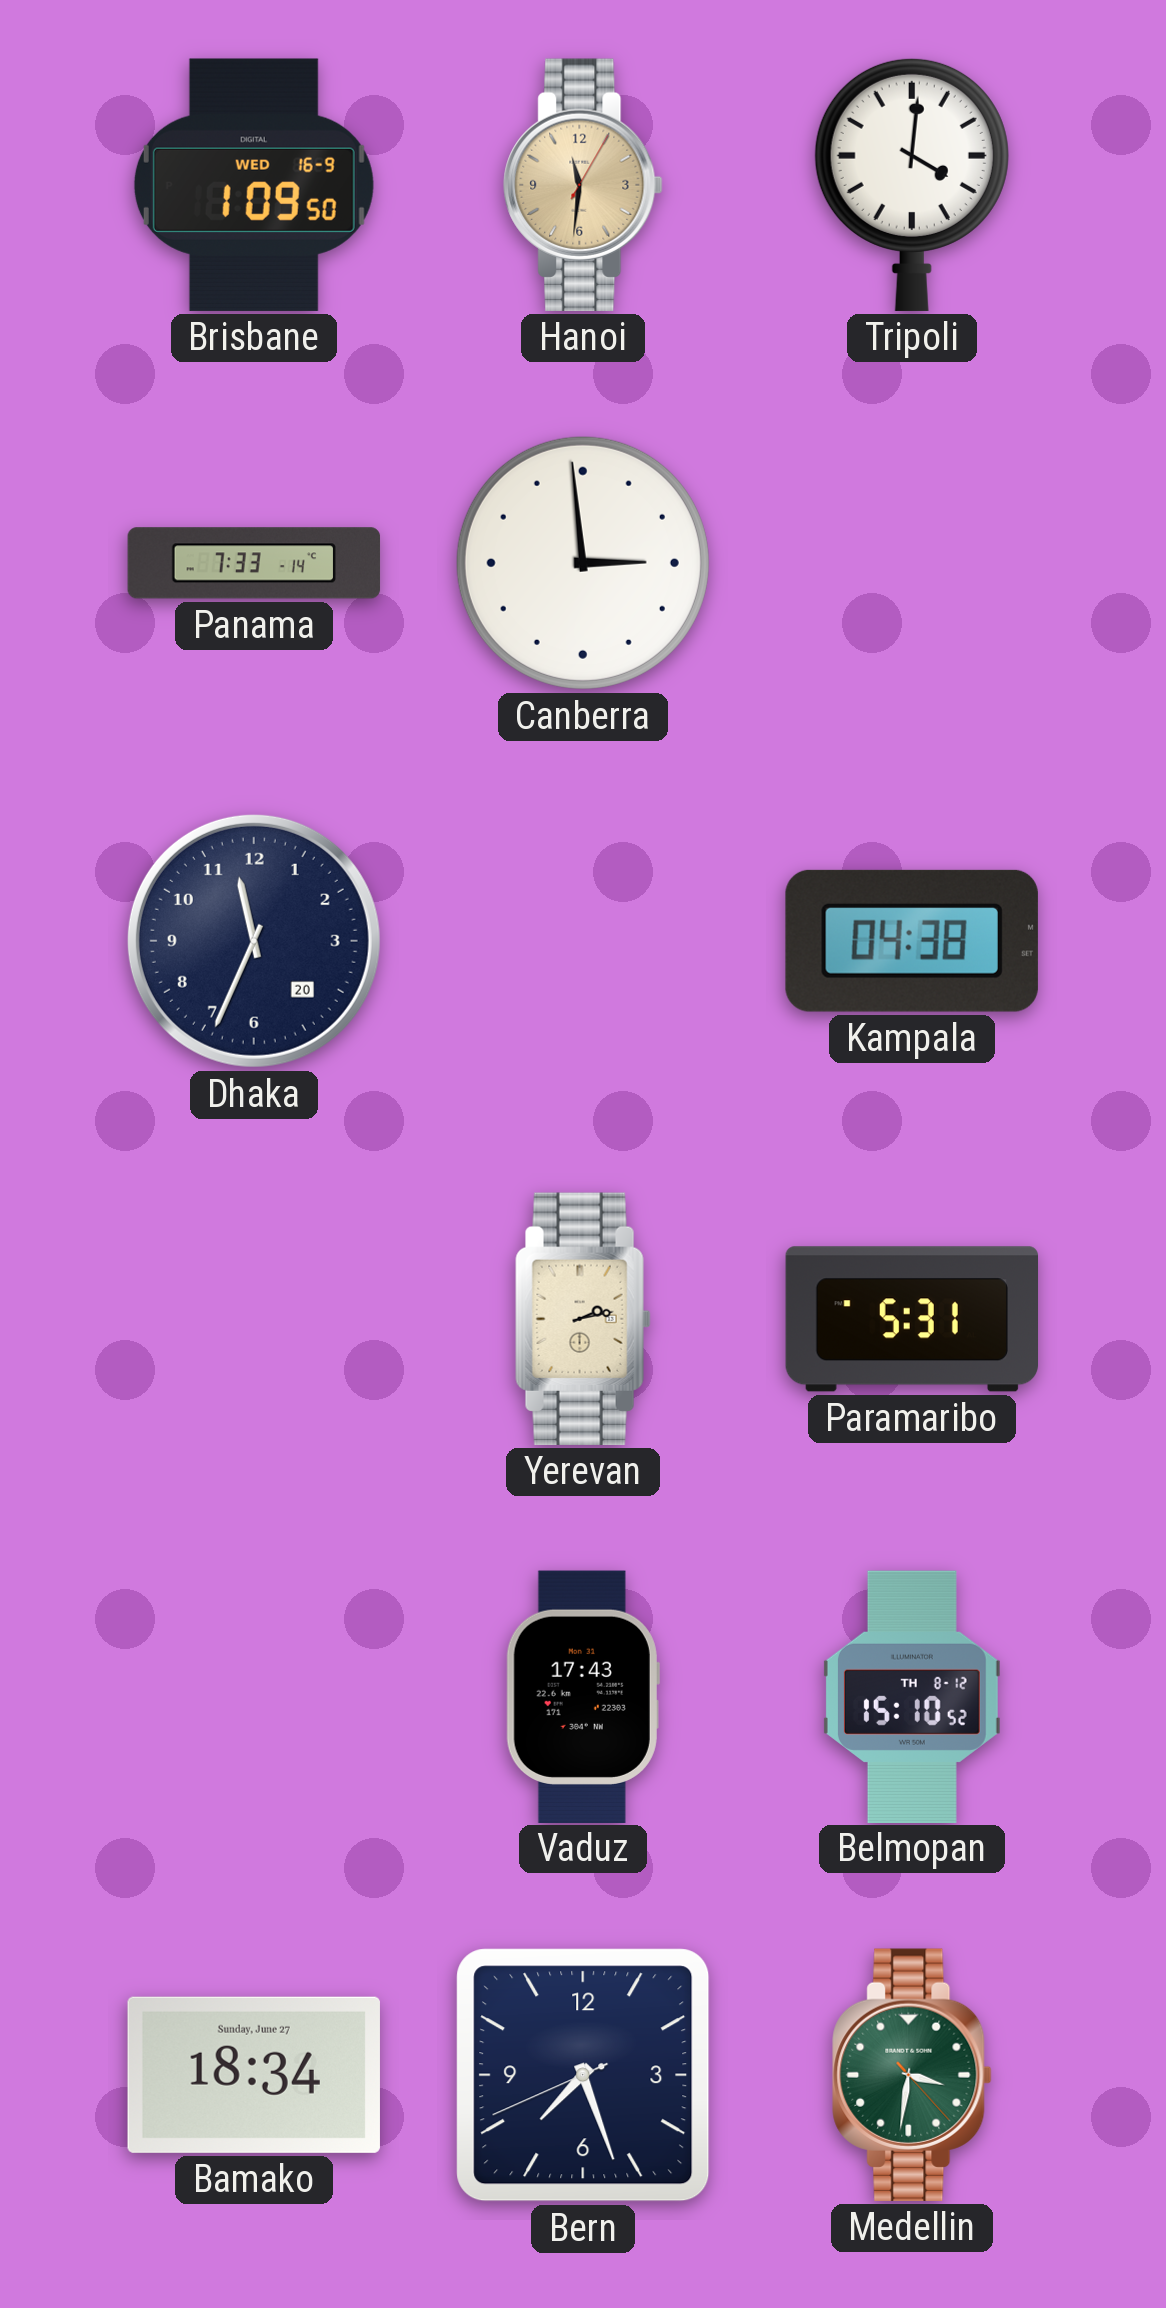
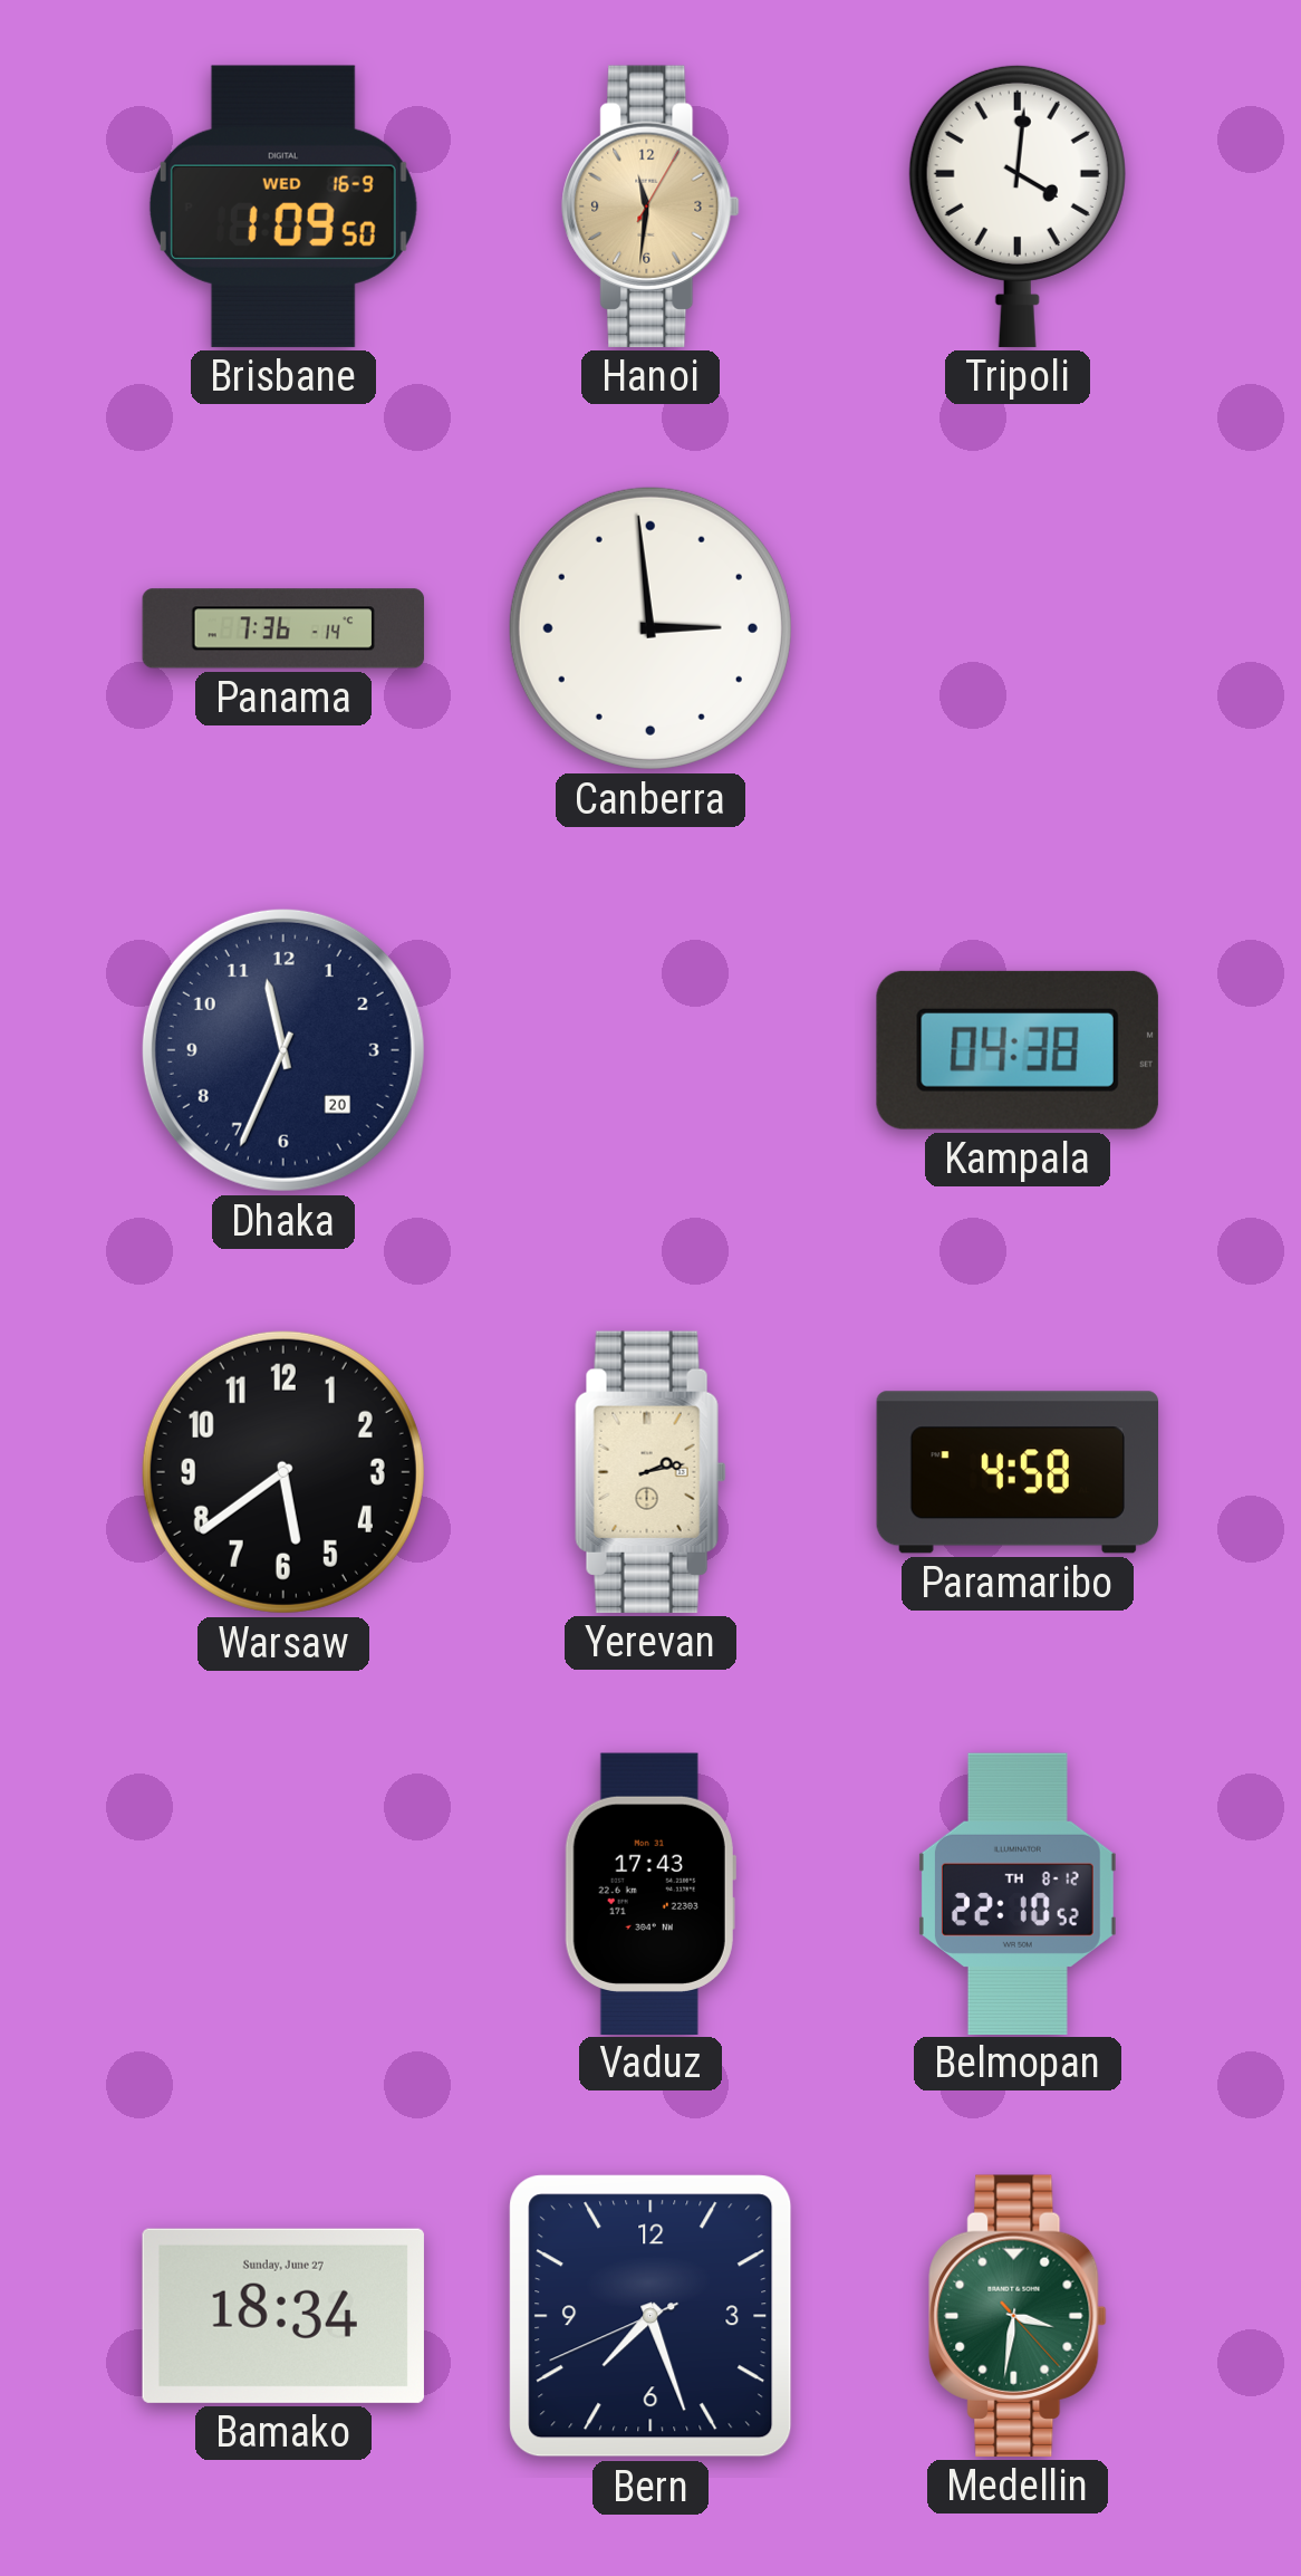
Panama: 7:33 -> 7:36
Warsaw: none -> 5:39
Paramaribo: 5:31 -> 4:58
Belmopan: 15:10 -> 22:10
